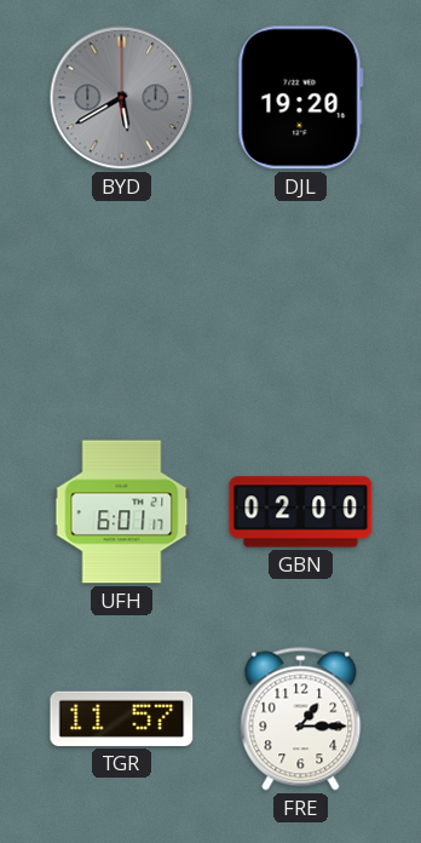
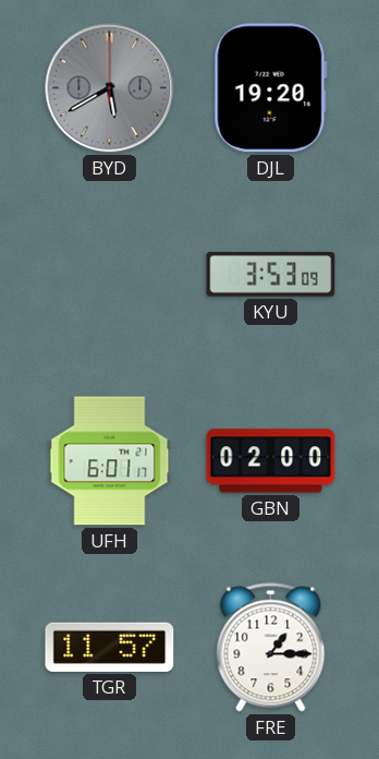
KYU: none -> 3:53
